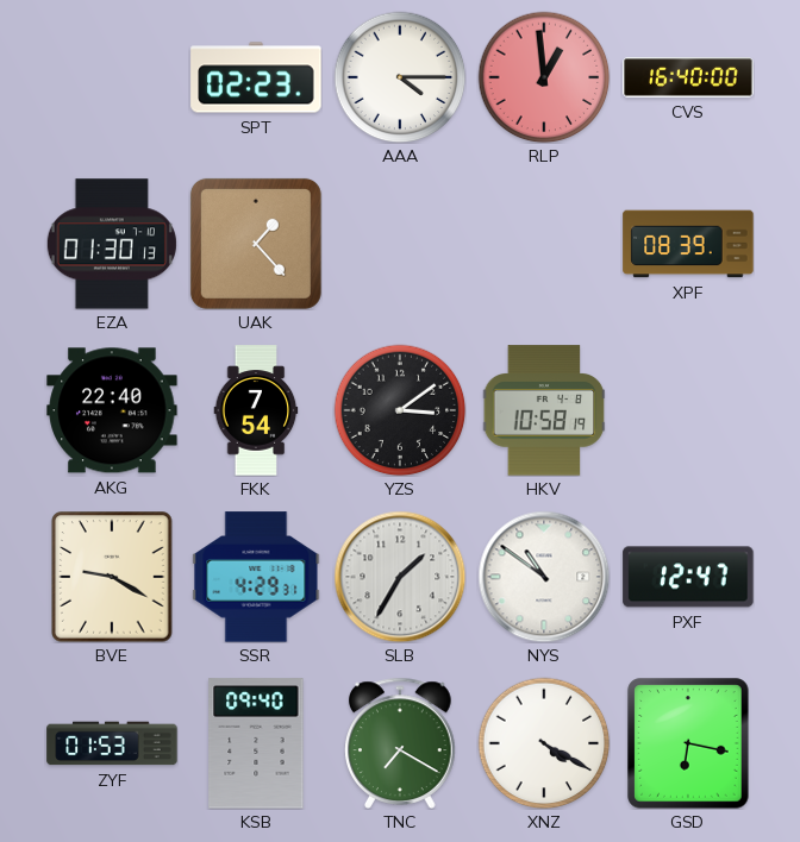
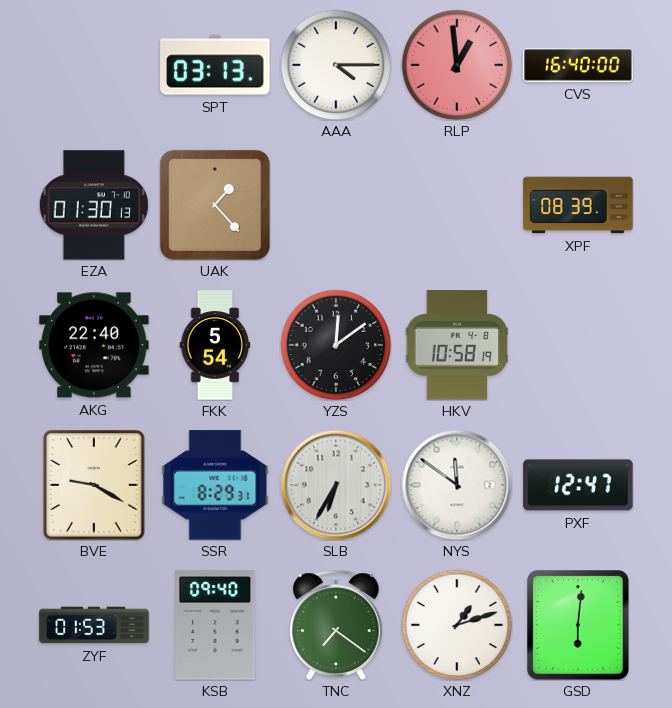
SPT: 02:23 -> 03:13
FKK: 7:54 -> 5:54
YZS: 3:09 -> 12:09
SSR: 4:29 -> 8:29
SLB: 1:35 -> 6:35
NYS: 10:51 -> 11:51
TNC: 7:20 -> 7:21
XNZ: 4:20 -> 1:12
GSD: 6:17 -> 6:01
